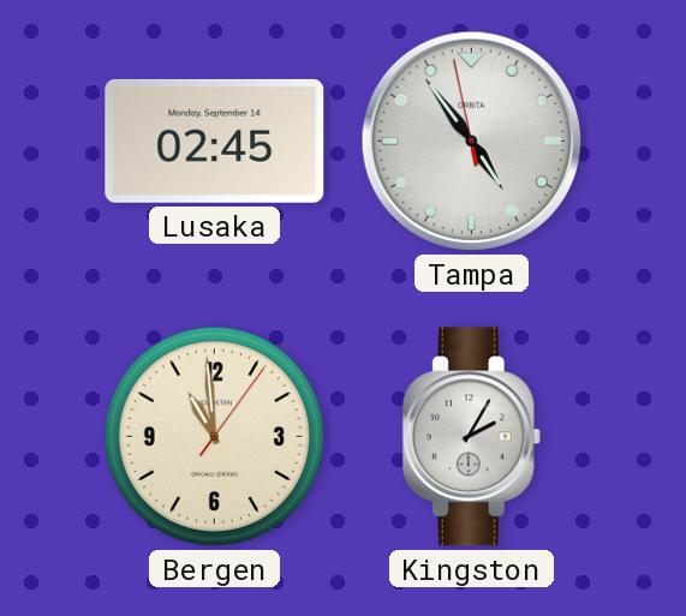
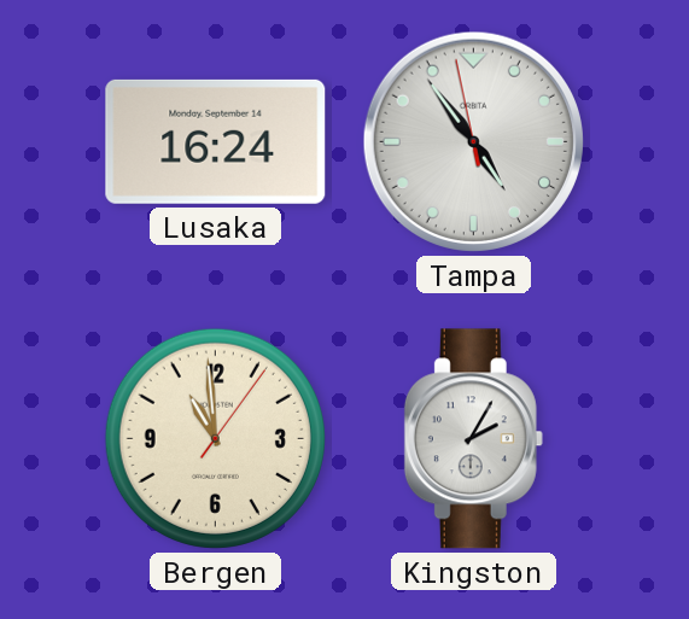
Lusaka: 02:45 -> 16:24
